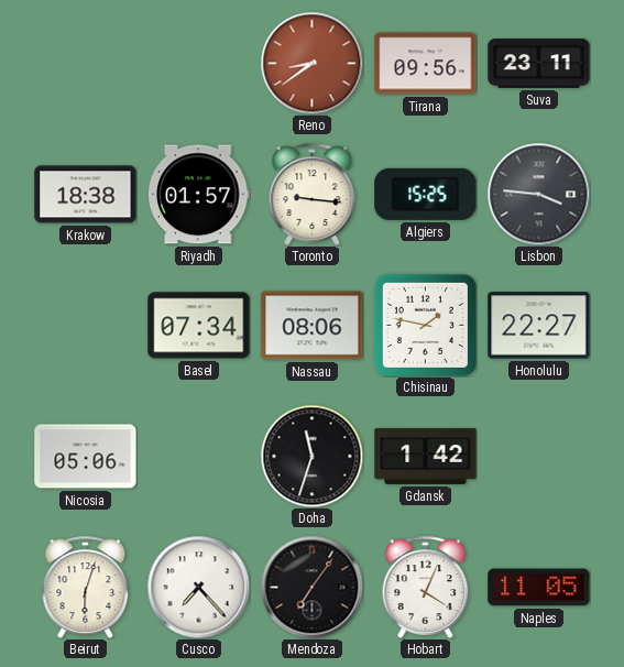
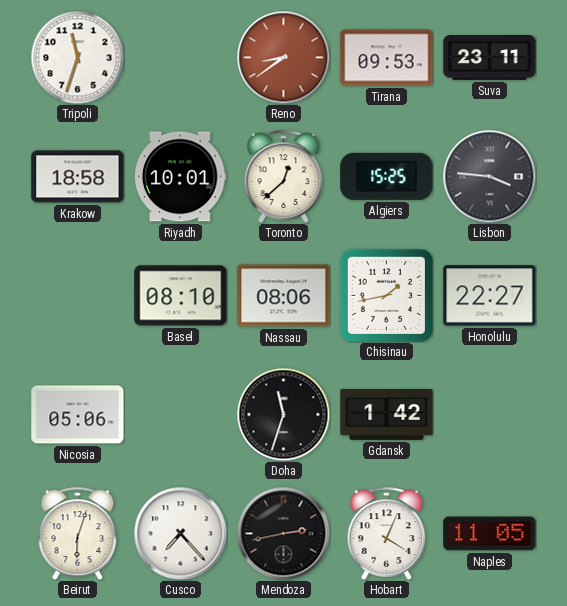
Tripoli: none -> 11:33
Tirana: 09:56 -> 09:53
Krakow: 18:38 -> 18:58
Riyadh: 01:57 -> 10:01
Toronto: 9:16 -> 12:38
Basel: 07:34 -> 08:10
Chisinau: 1:47 -> 1:43
Mendoza: 7:06 -> 2:43
